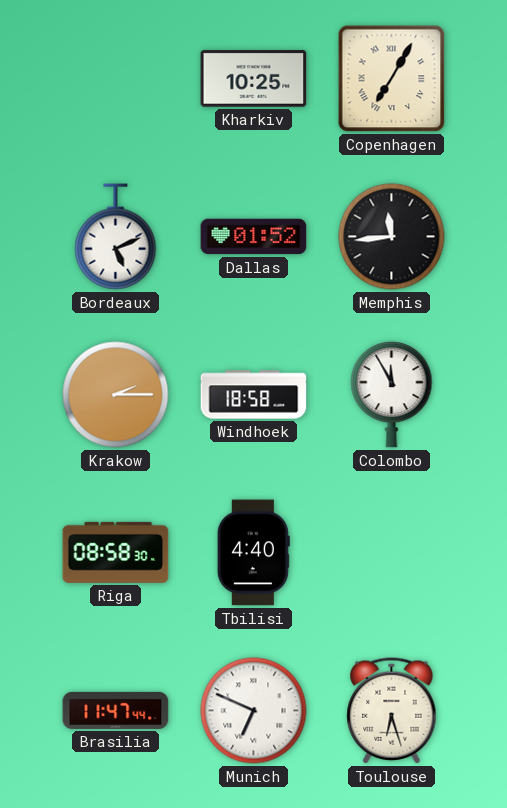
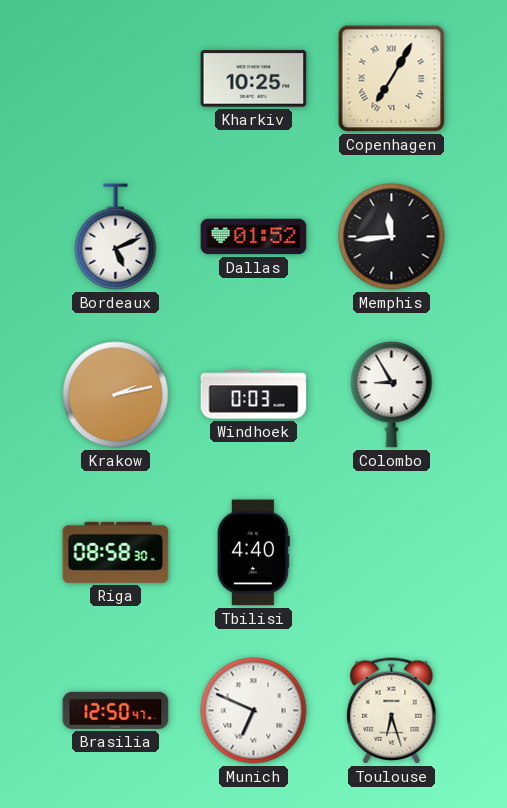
Krakow: 2:15 -> 2:13
Windhoek: 18:58 -> 0:03
Colombo: 11:55 -> 8:55
Brasilia: 11:47 -> 12:50
